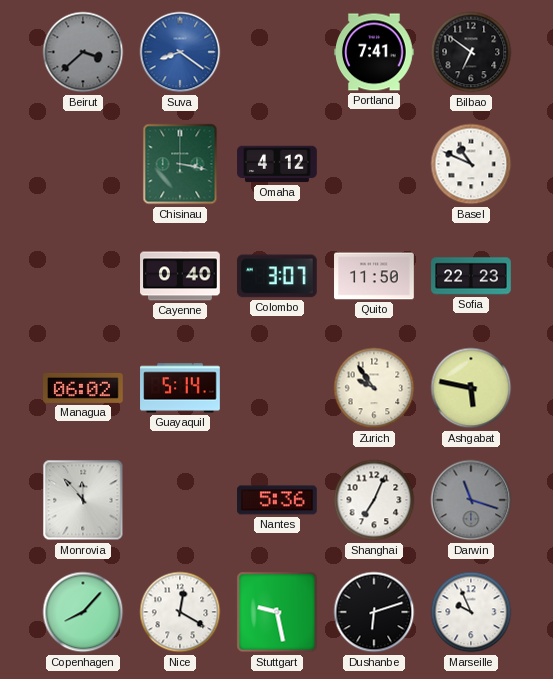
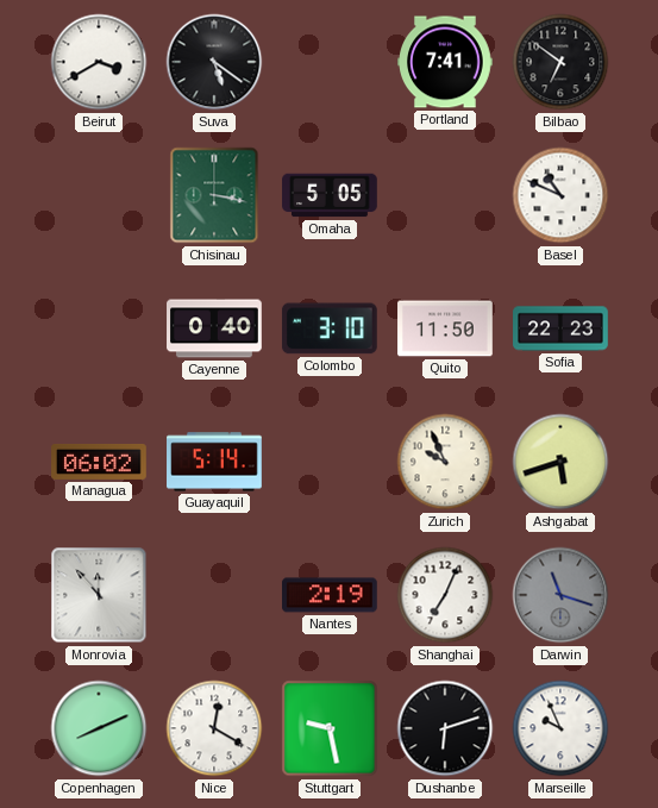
Beirut: 3:38 -> 3:40
Beirut dial: grey -> white
Suva: 8:21 -> 5:21
Suva dial: blue -> black
Omaha: 4:12 -> 5:05
Colombo: 3:07 -> 3:10
Zurich: 9:54 -> 9:56
Ashgabat: 5:47 -> 5:42
Nantes: 5:36 -> 2:19
Copenhagen: 8:07 -> 8:11
